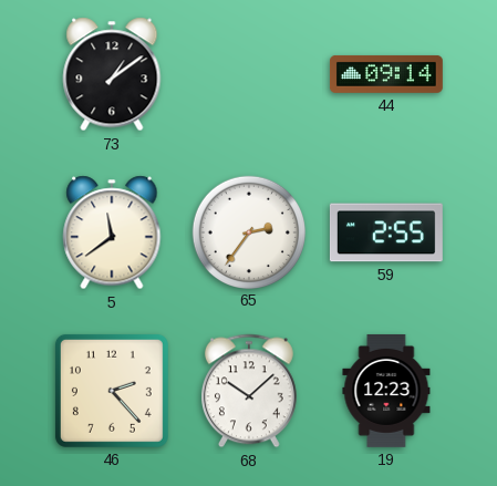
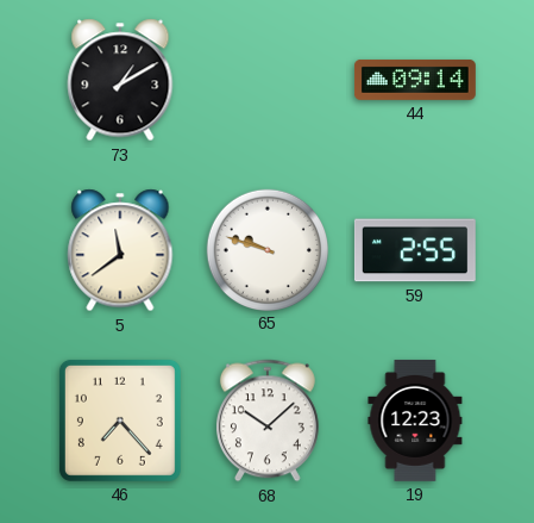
73: 1:09 -> 1:10
65: 2:36 -> 9:48
46: 2:23 -> 7:23
